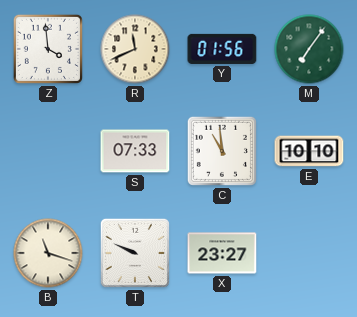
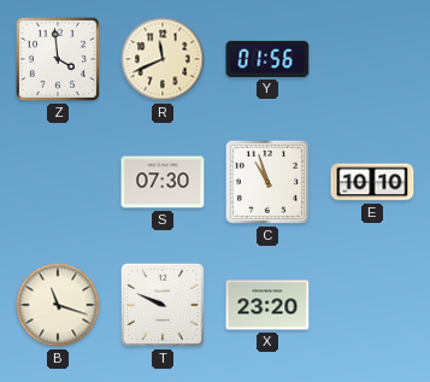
M: 7:06 -> none
S: 07:33 -> 07:30
C: 10:59 -> 10:57
X: 23:27 -> 23:20
